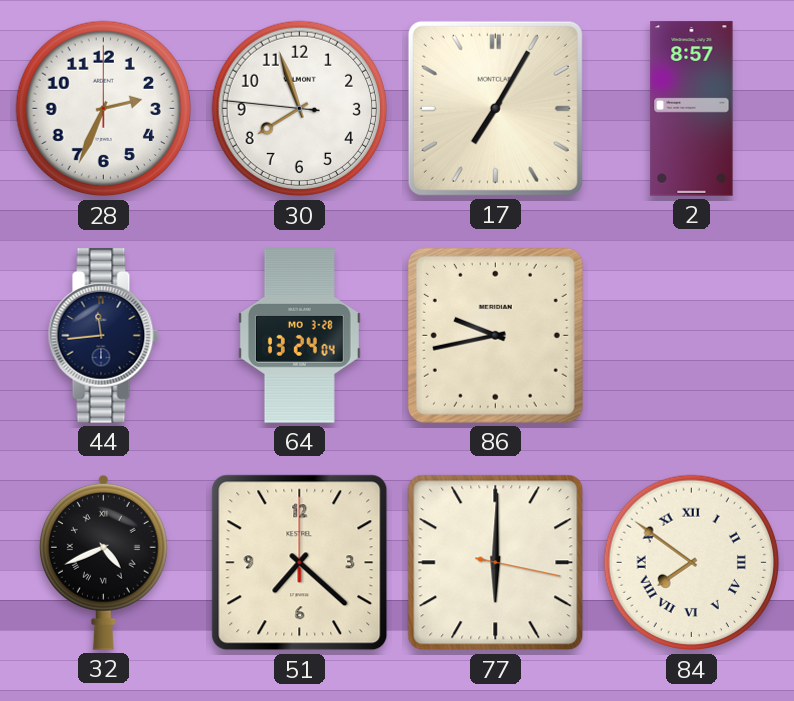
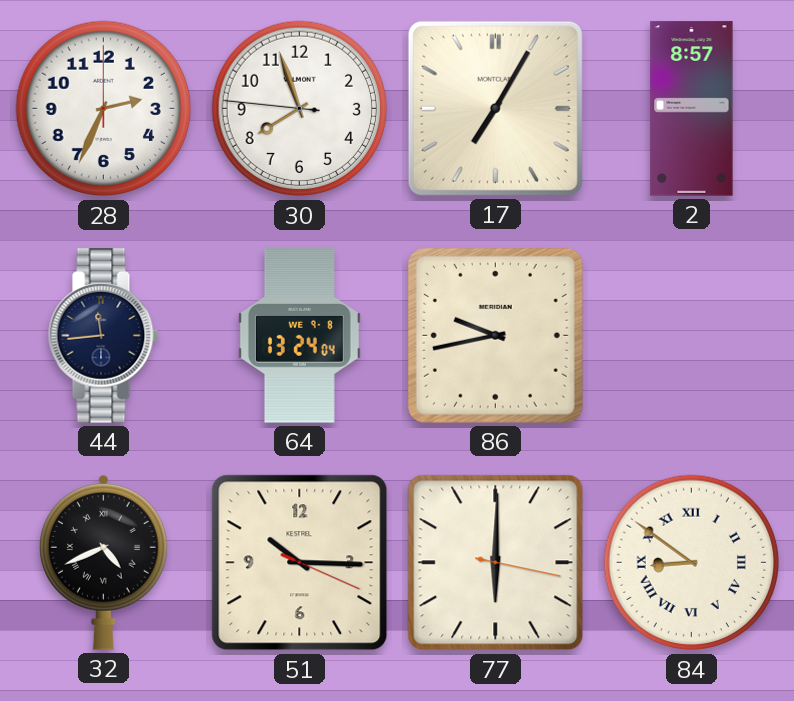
64 date: MO 3-28 -> WE 9-8
51: 7:22 -> 10:15
84: 7:51 -> 8:51
